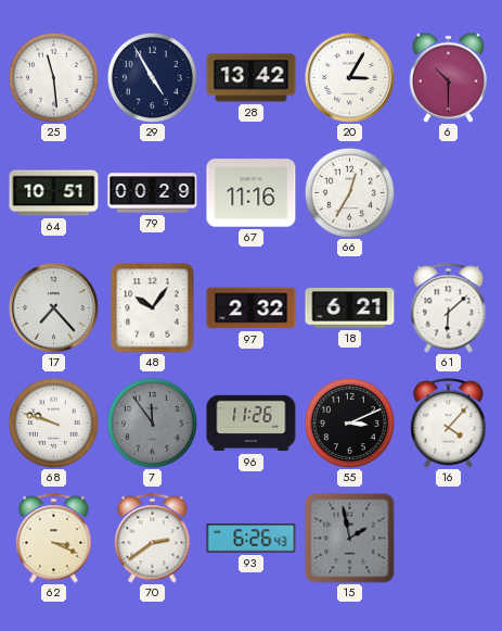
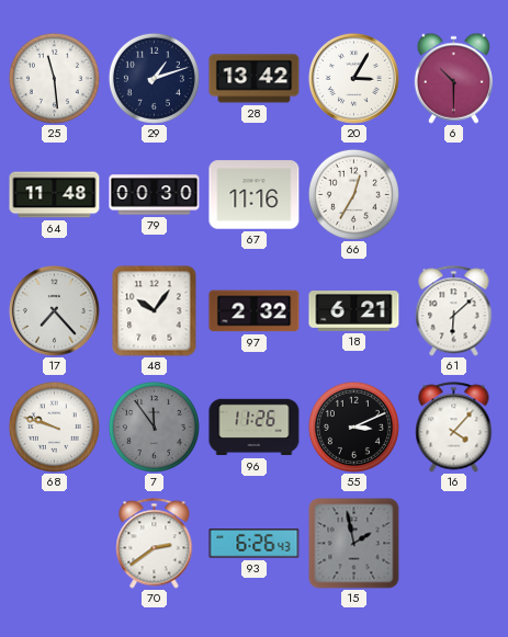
29: 4:55 -> 1:12
64: 10:51 -> 11:48
79: 00:29 -> 00:30
62: 3:19 -> none
